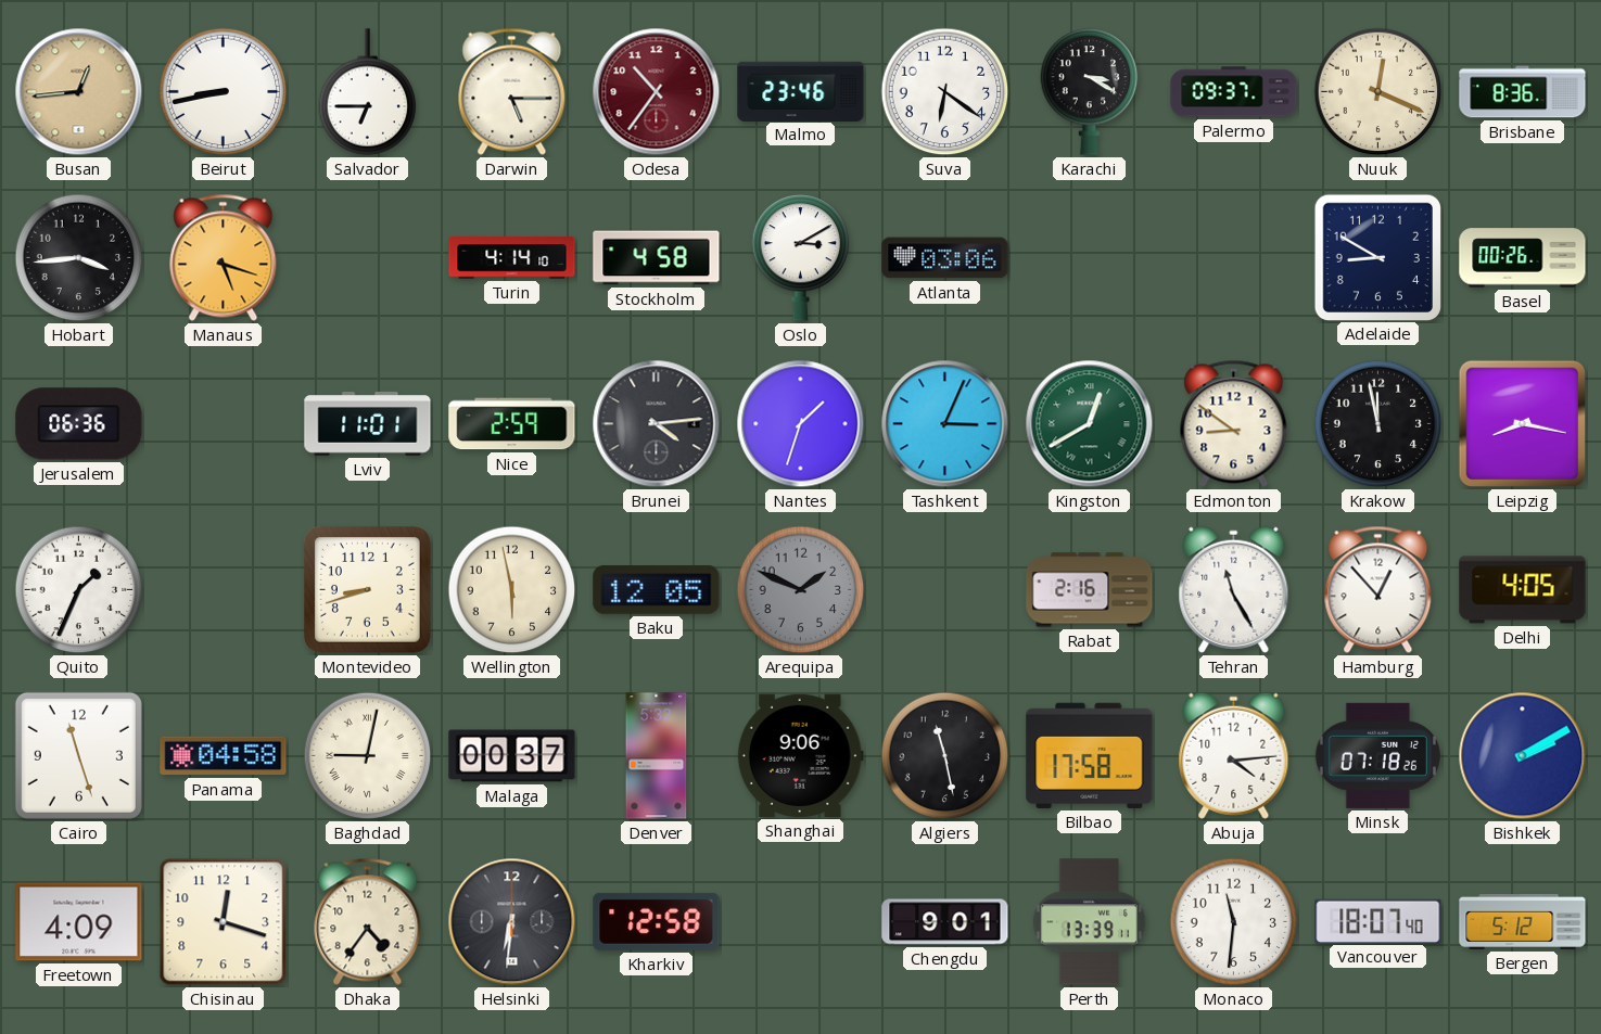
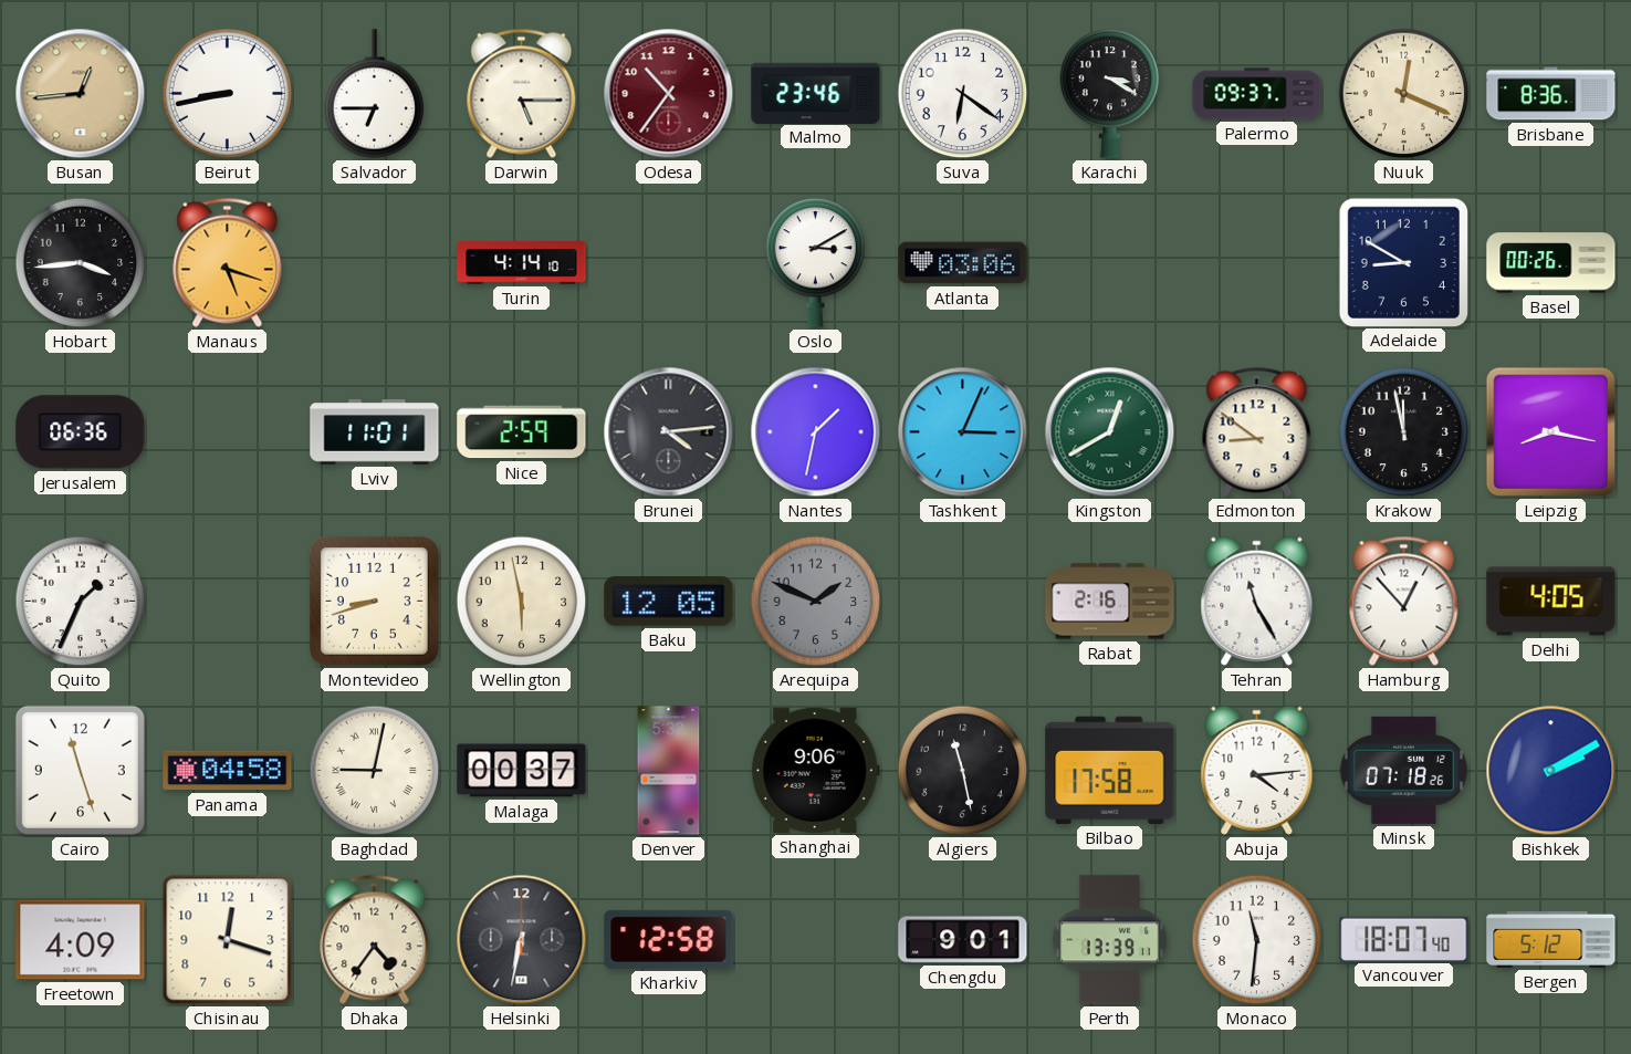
Stockholm: 4:58 -> none
Nantes: 1:33 -> 1:32
Helsinki: 6:31 -> 6:32
